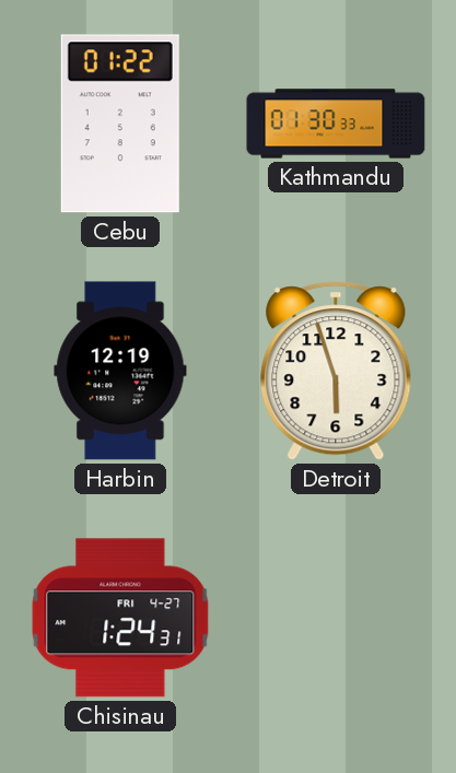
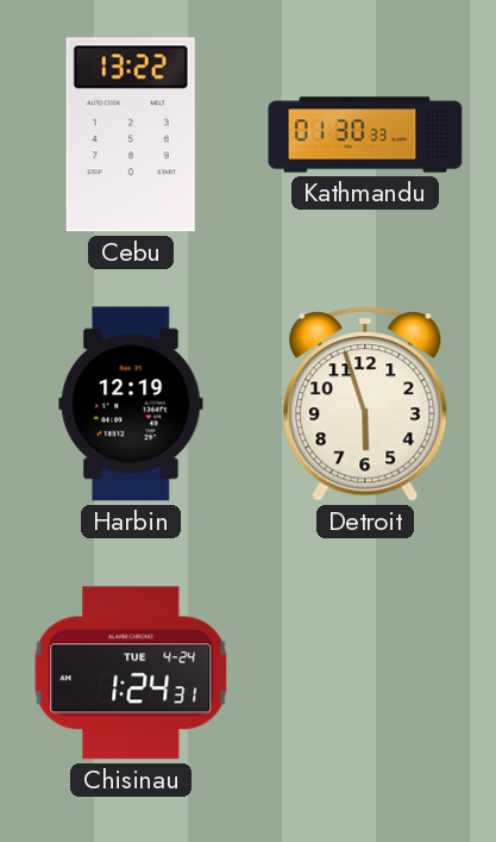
Cebu: 01:22 -> 13:22
Chisinau date: FRI 4-27 -> TUE 4-24
